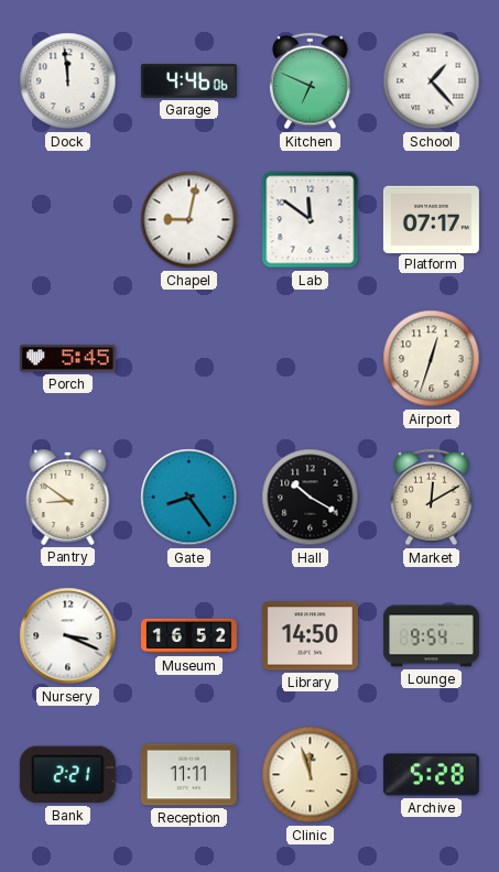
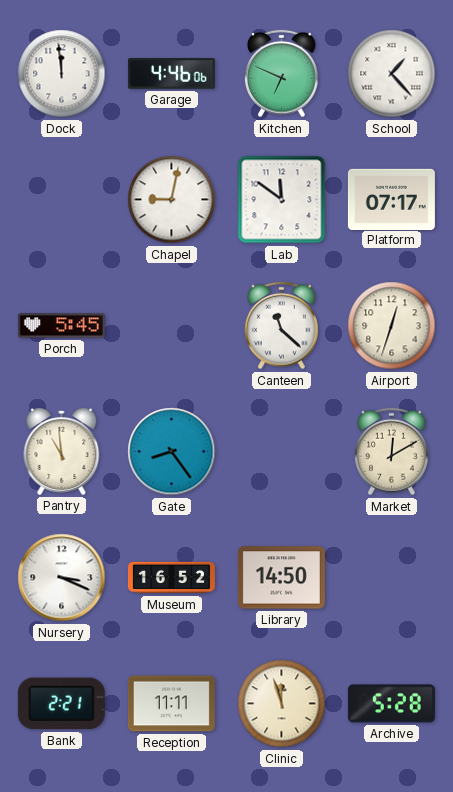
Canteen: none -> 11:22
Pantry: 8:51 -> 10:59
Hall: 10:20 -> none
Lounge: 9:54 -> none
